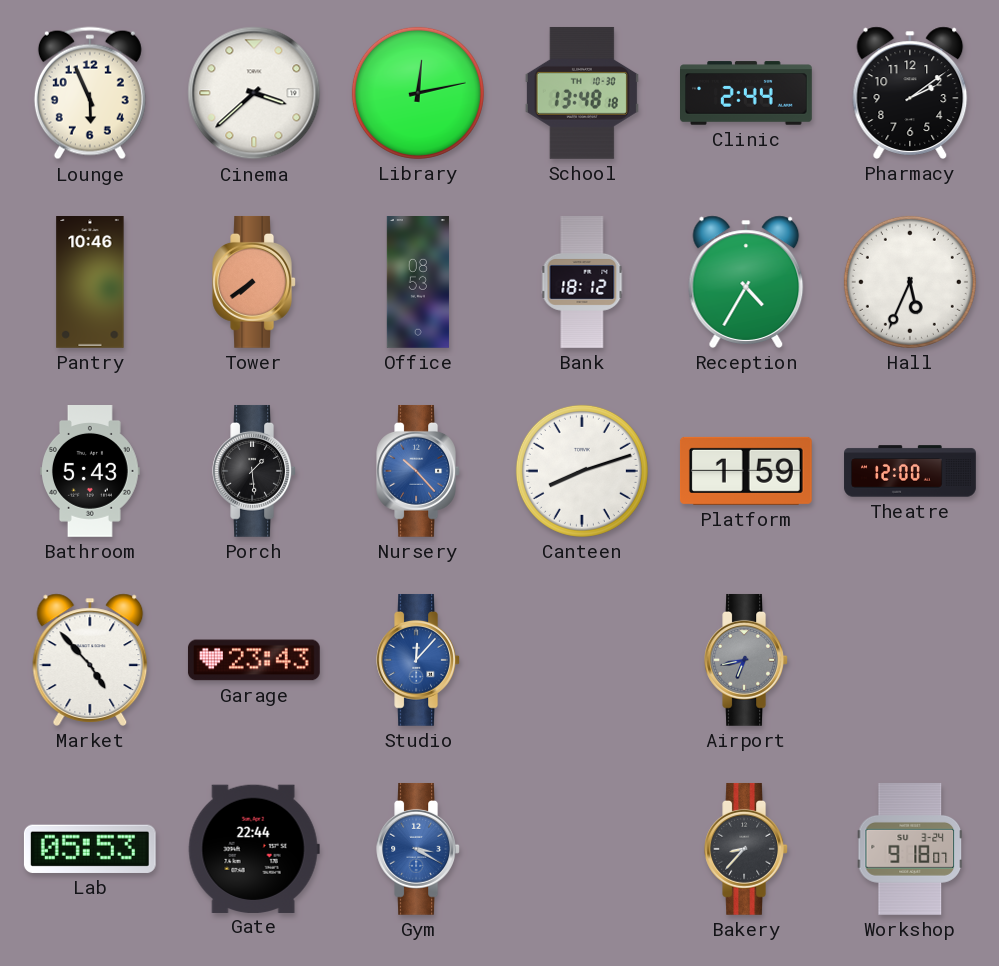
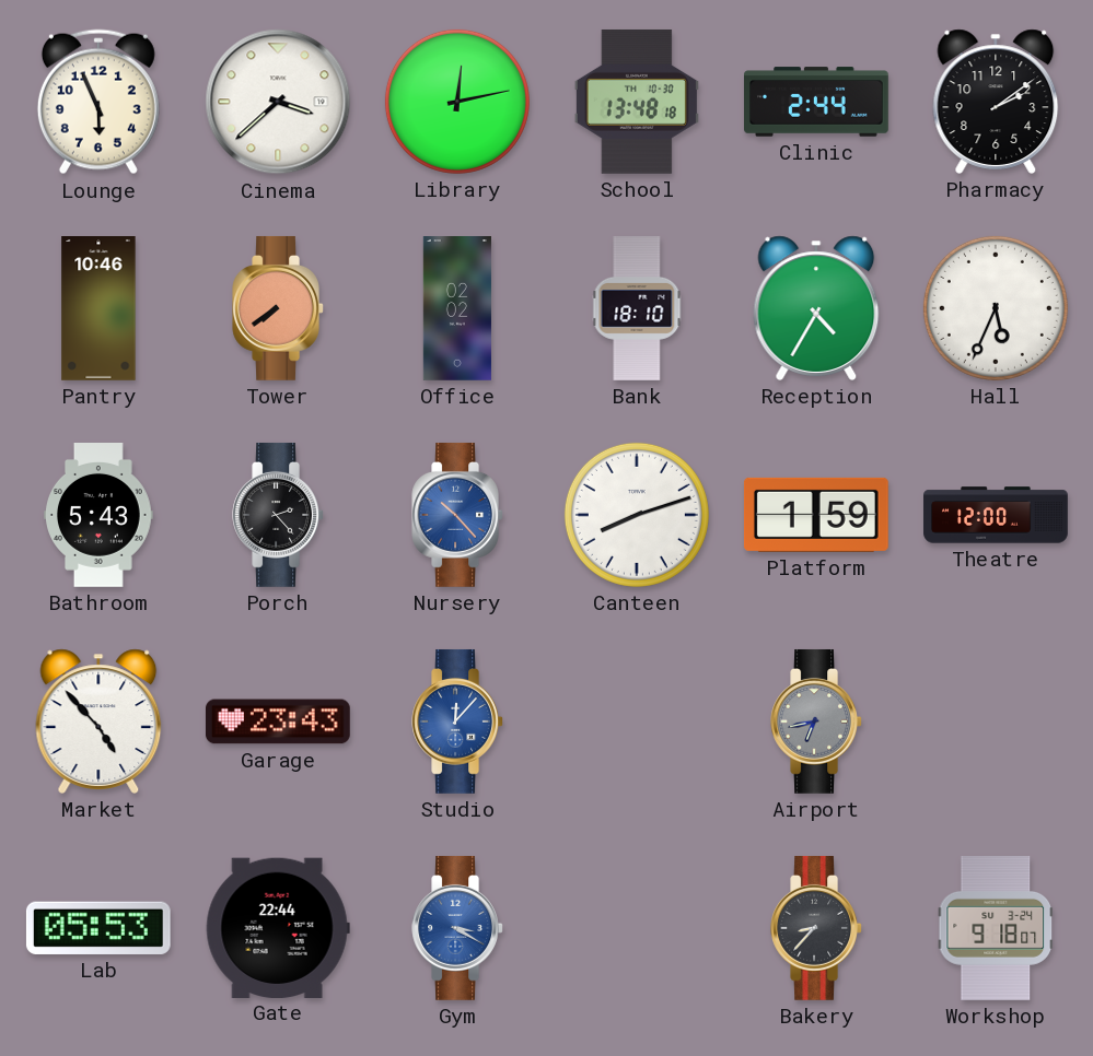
Office: 08:53 -> 02:02
Bank: 18:12 -> 18:10
Porch: 1:29 -> 2:23
